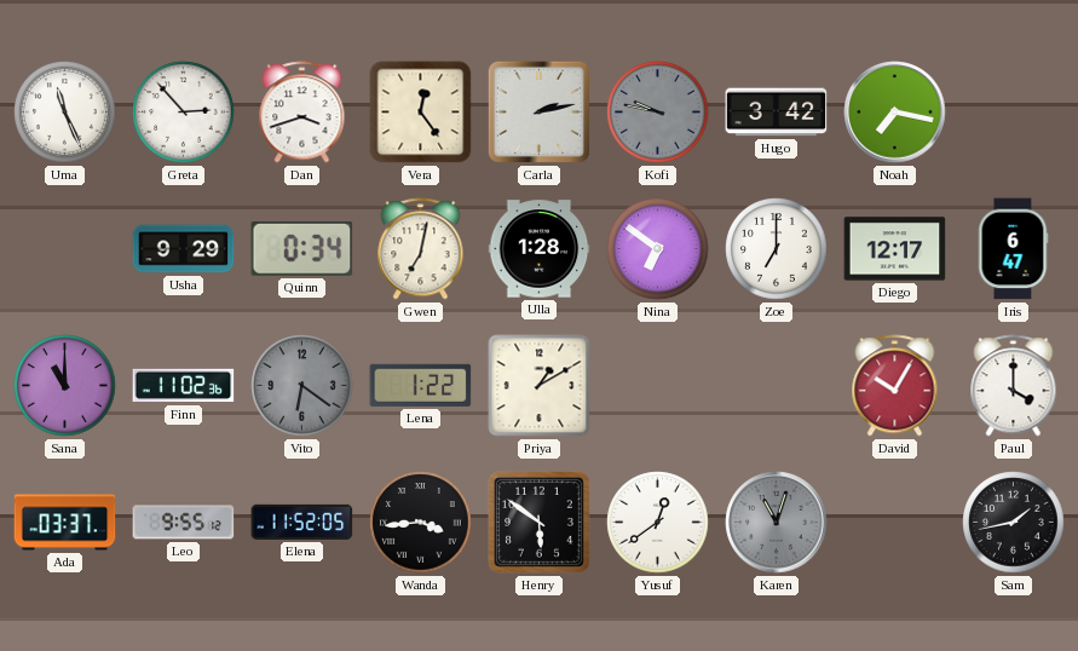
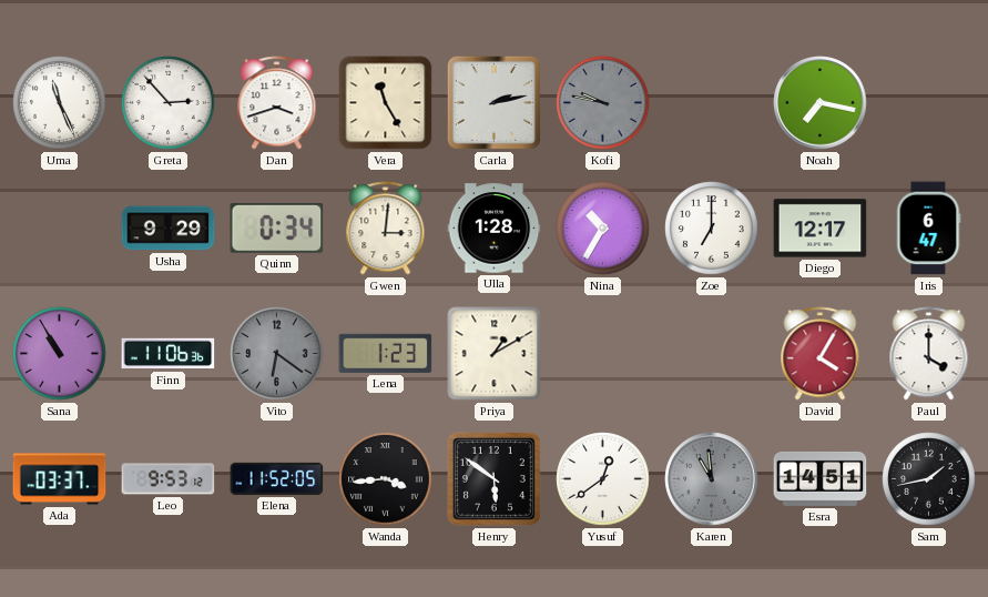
Vera: 12:24 -> 11:25
Hugo: 3:42 -> none
Gwen: 7:02 -> 3:01
Nina: 6:51 -> 10:35
Sana: 11:00 -> 10:55
Finn: 11:02 -> 11:06
Lena: 1:22 -> 1:23
David: 10:05 -> 4:05
Leo: 9:55 -> 9:53
Karen: 11:03 -> 10:59
Esra: none -> 14:51
